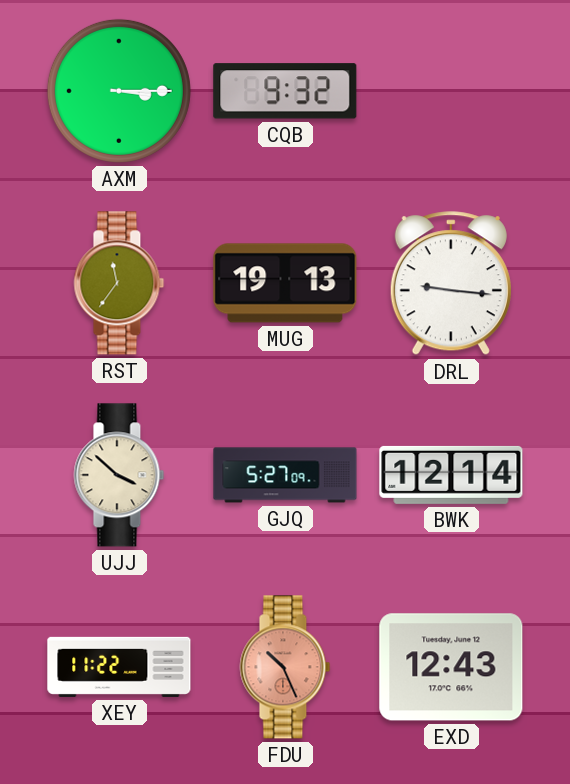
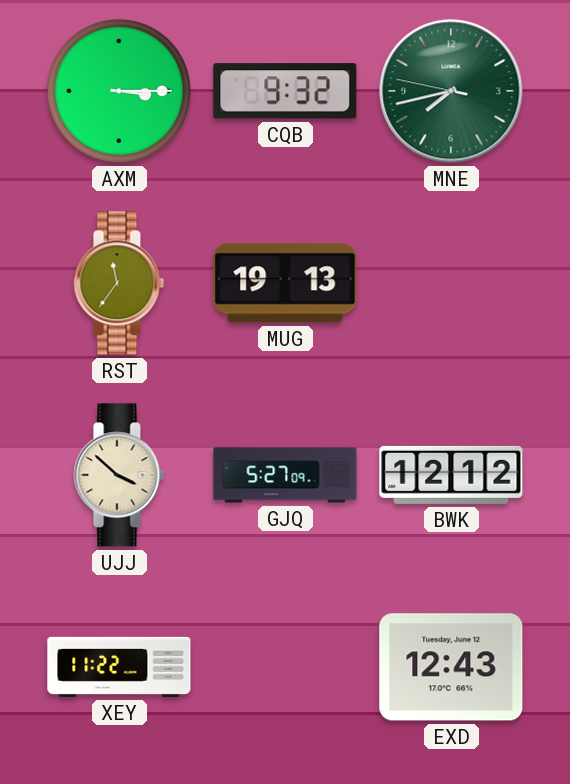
MNE: none -> 7:42
DRL: 9:16 -> none
BWK: 12:14 -> 12:12
FDU: 10:26 -> none
